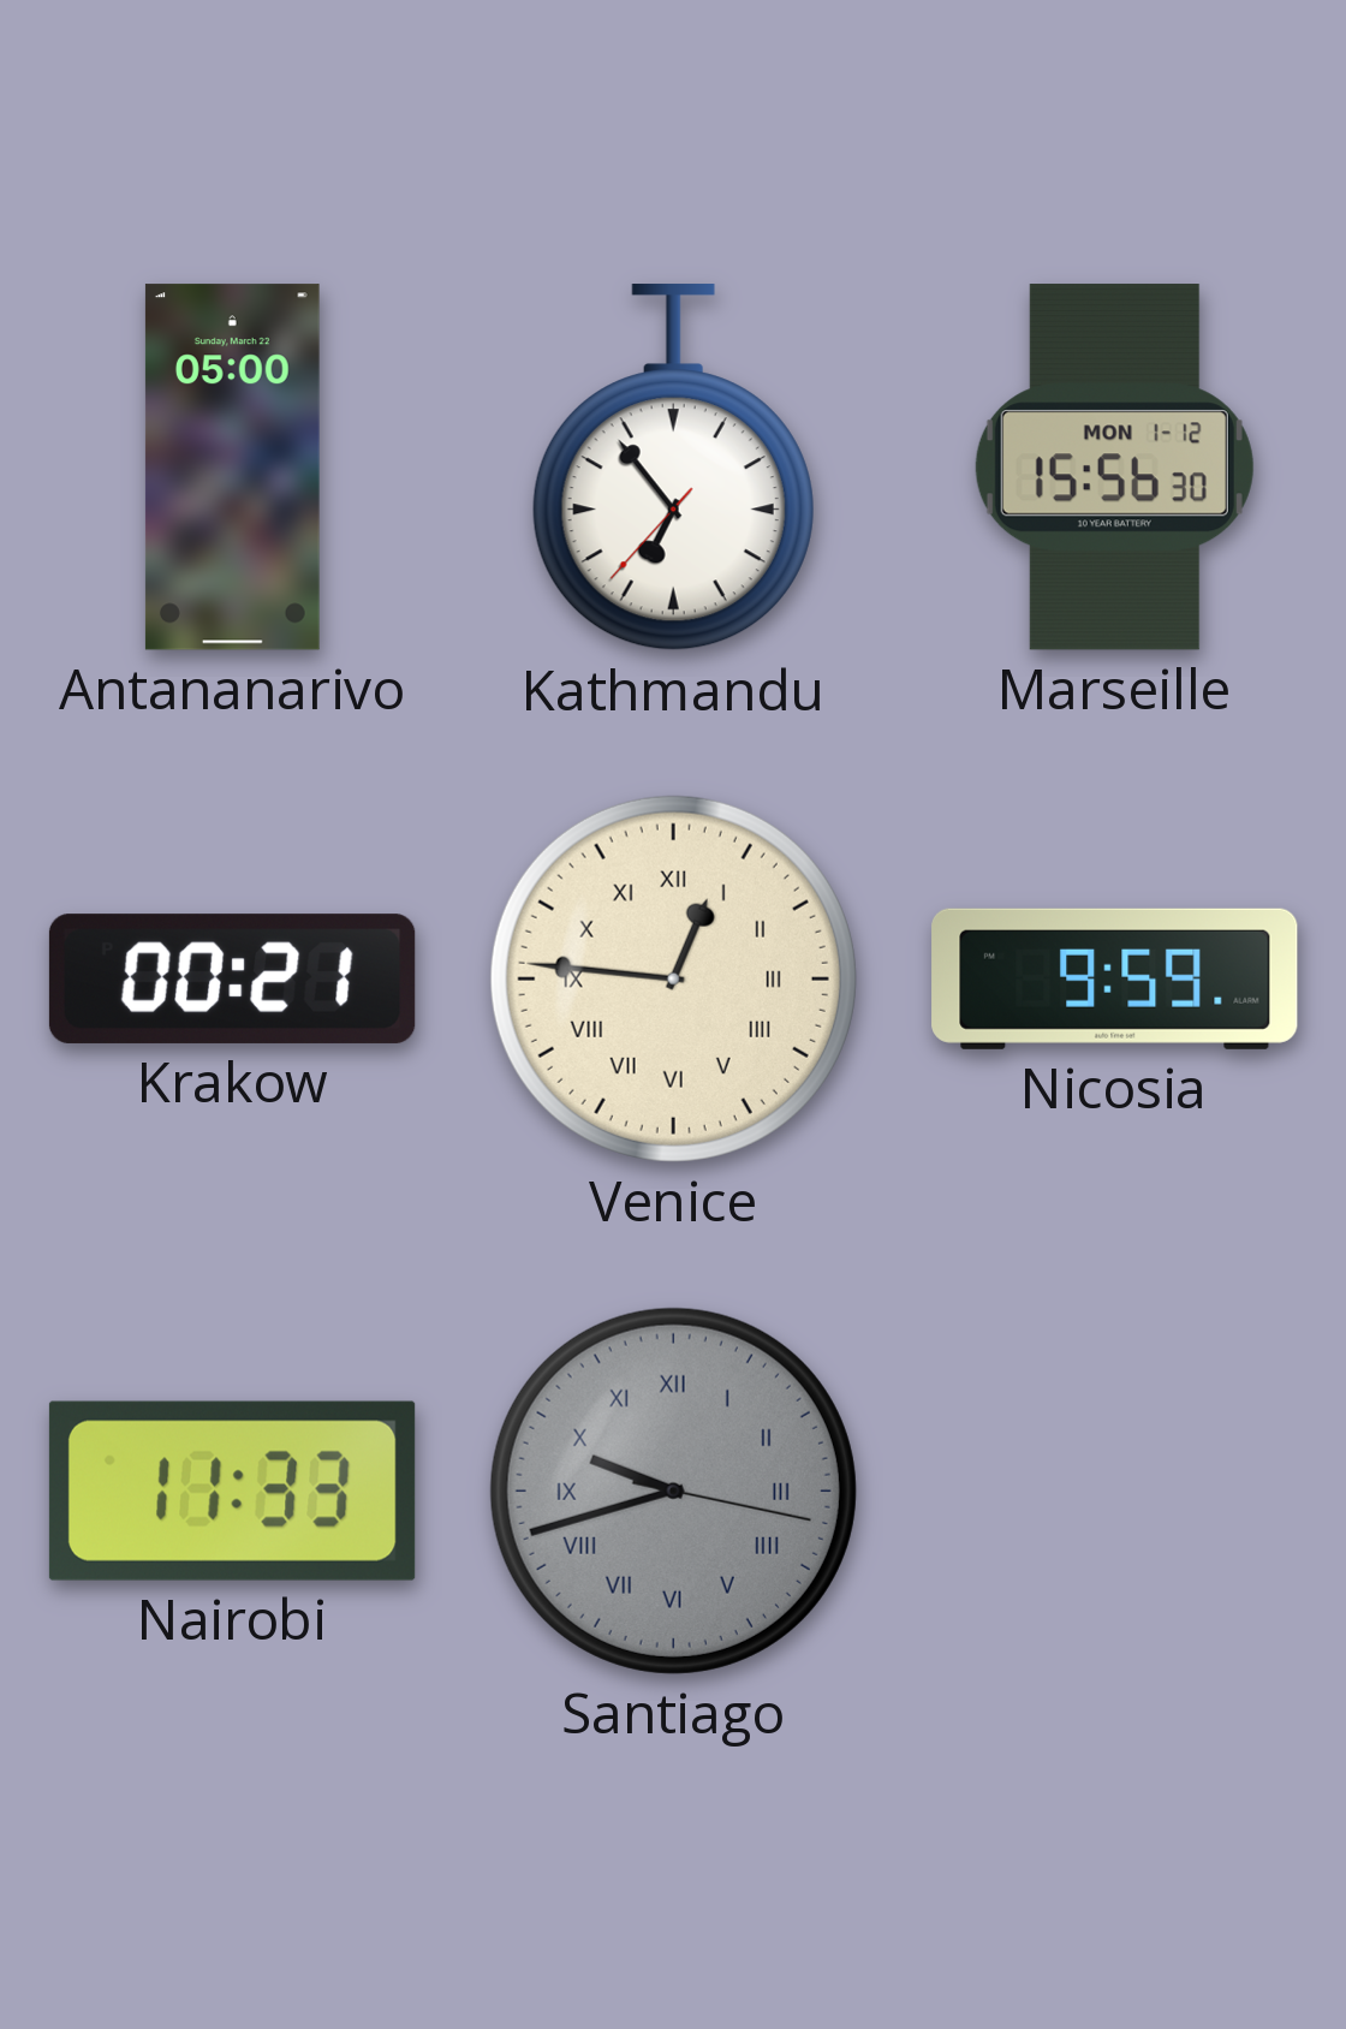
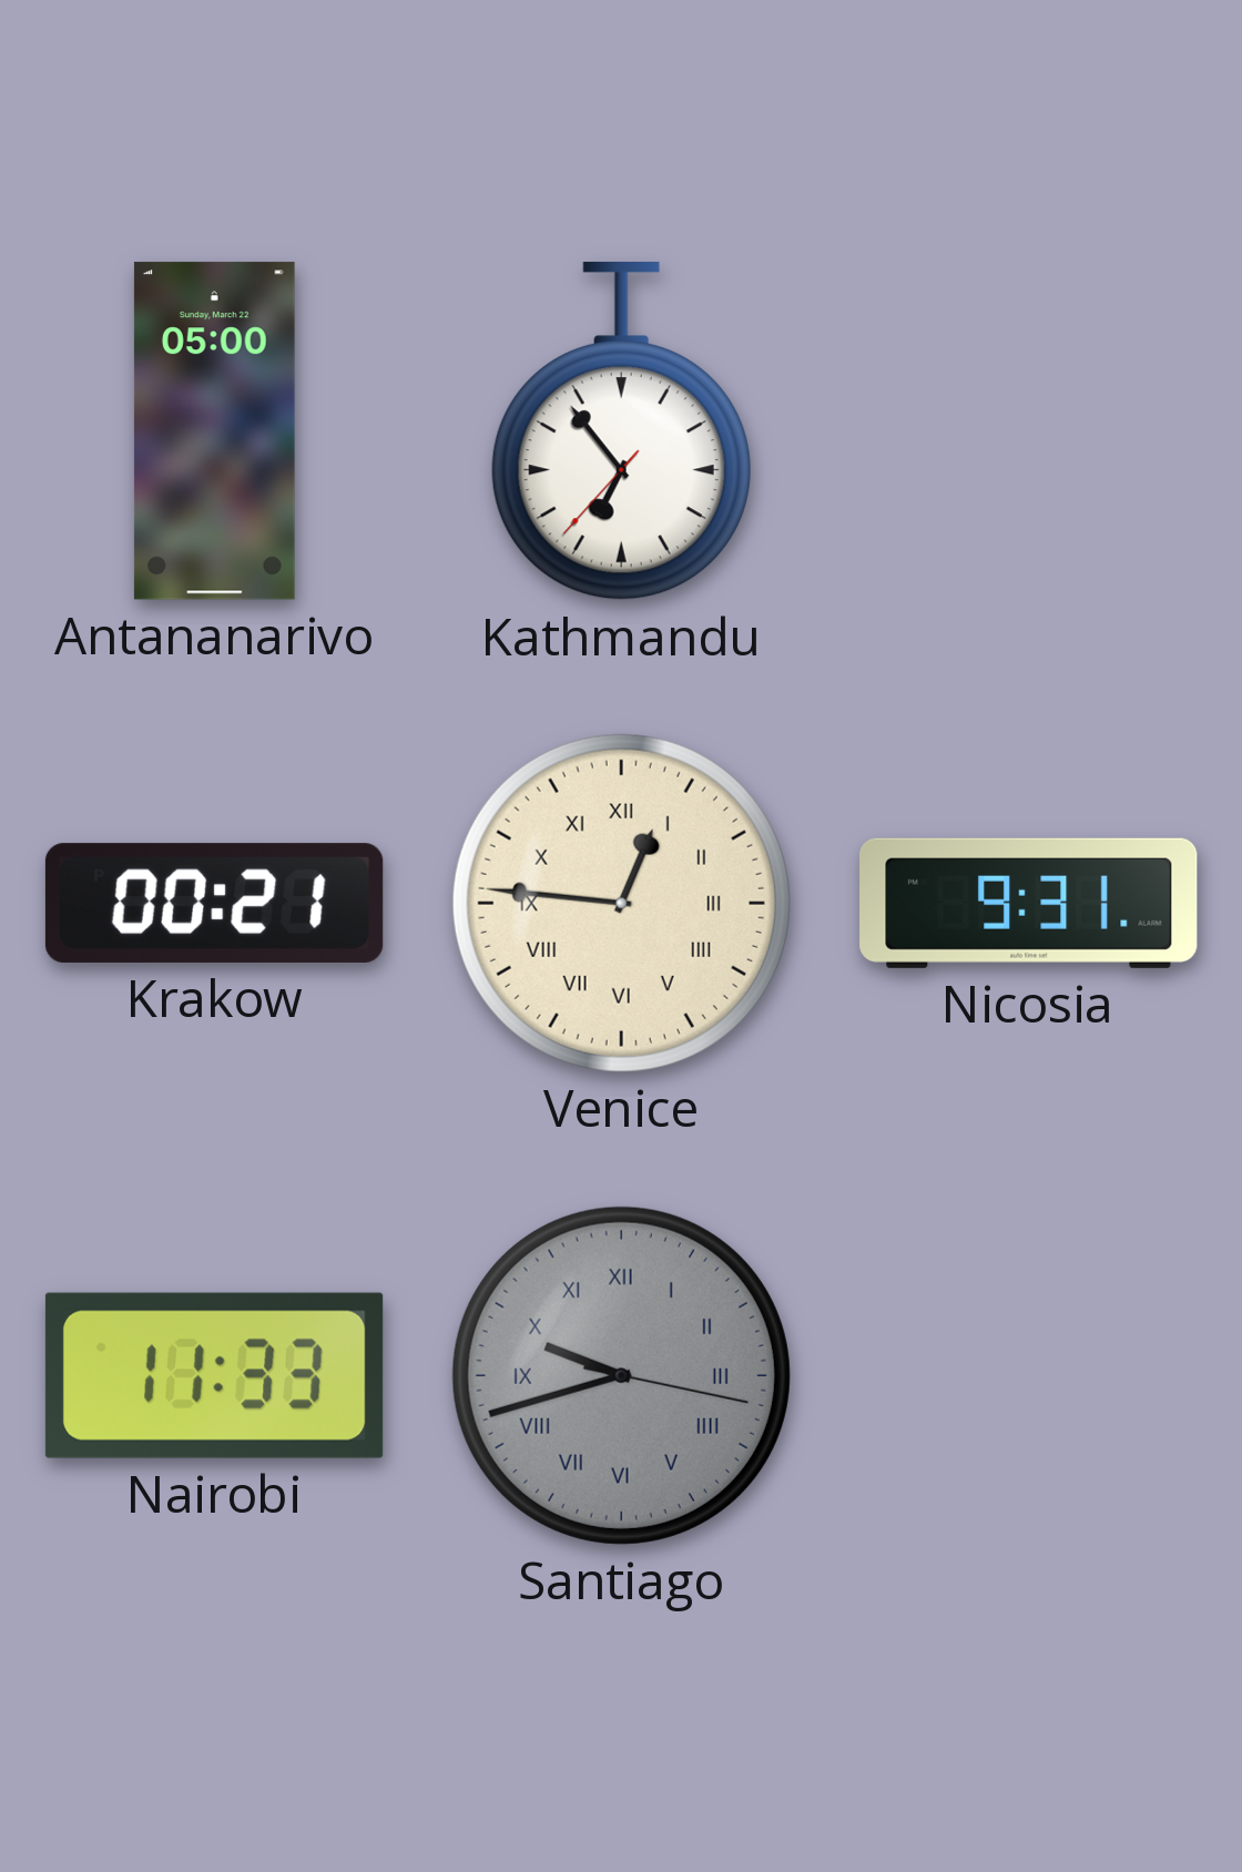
Marseille: 15:56 -> none
Nicosia: 9:59 -> 9:31
